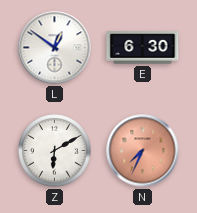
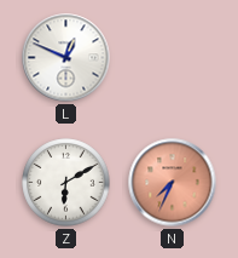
L: 12:51 -> 12:49
E: 6:30 -> none
